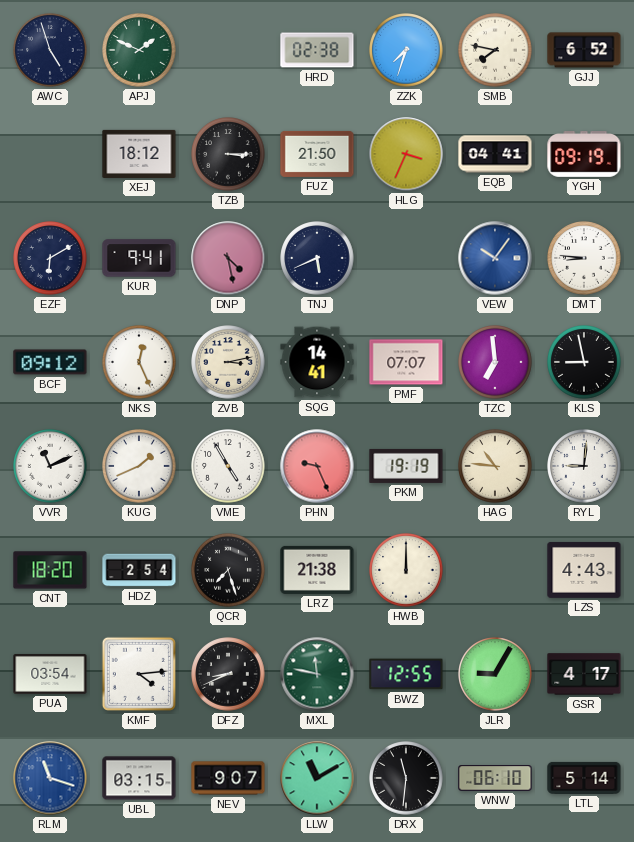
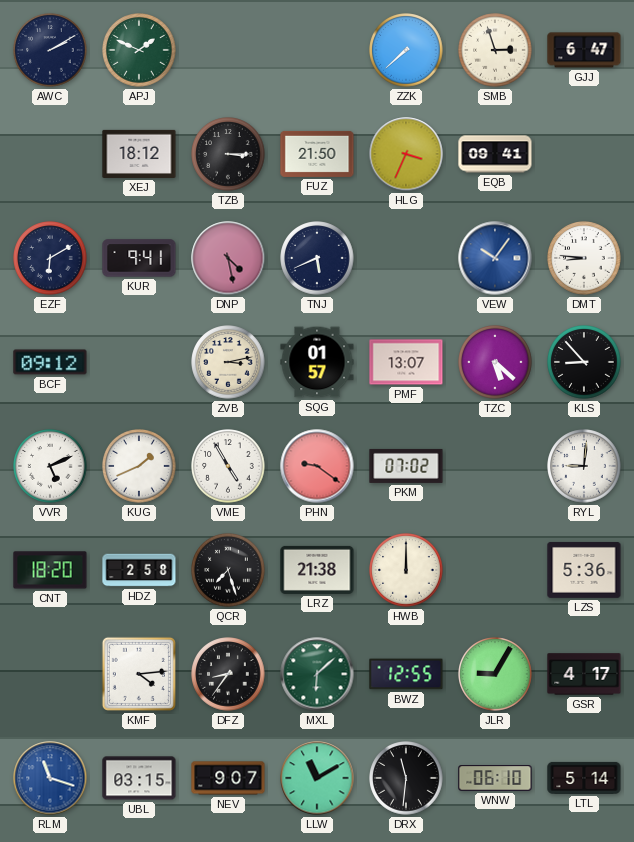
AWC: 4:57 -> 2:10
HRD: 02:38 -> none
ZZK: 7:33 -> 7:38
SMB: 7:47 -> 2:57
GJJ: 6:52 -> 6:47
EQB: 04:41 -> 09:41
YGH: 09:19 -> none
NKS: 12:26 -> none
SQG: 14:41 -> 01:57
PMF: 07:07 -> 13:07
TZC: 6:59 -> 5:22
KLS: 8:58 -> 8:53
VVR: 11:11 -> 5:11
PHN: 9:26 -> 9:21
PKM: 19:19 -> 07:02
HAG: 10:46 -> none
HDZ: 2:54 -> 2:58
LZS: 4:43 -> 5:36
PUA: 03:54 -> none
DFZ: 8:41 -> 8:36
MXL: 11:47 -> 6:08
